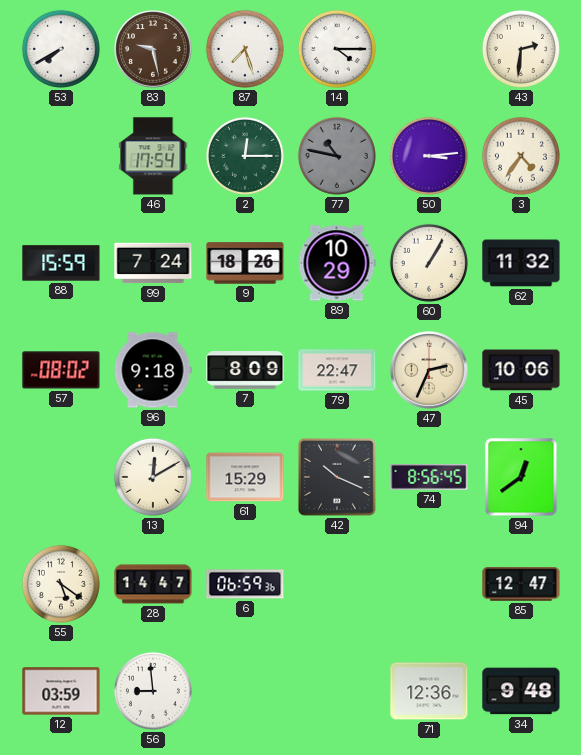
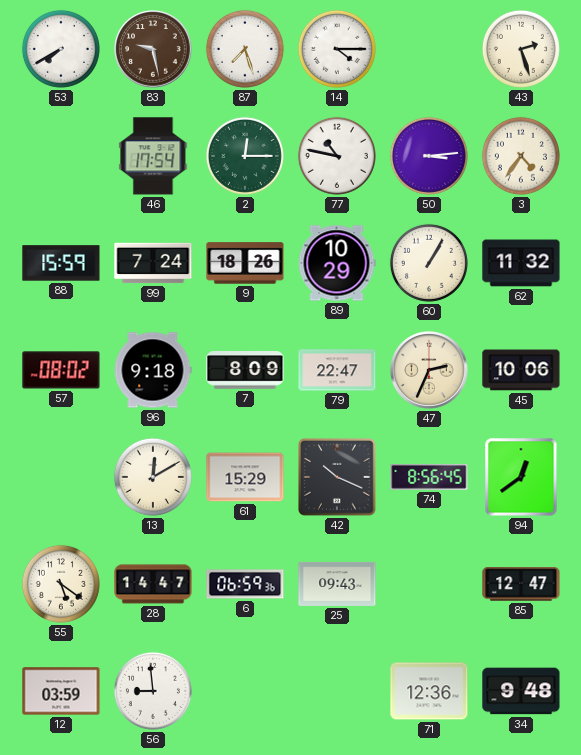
43: 2:31 -> 2:27
77 dial: grey -> white
25: none -> 09:43
